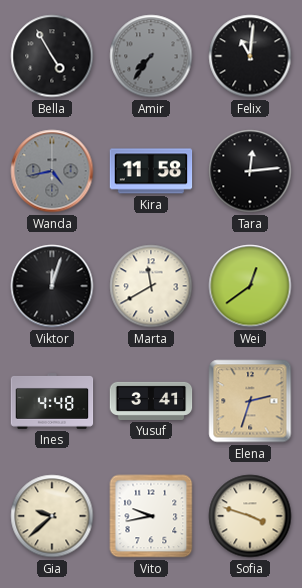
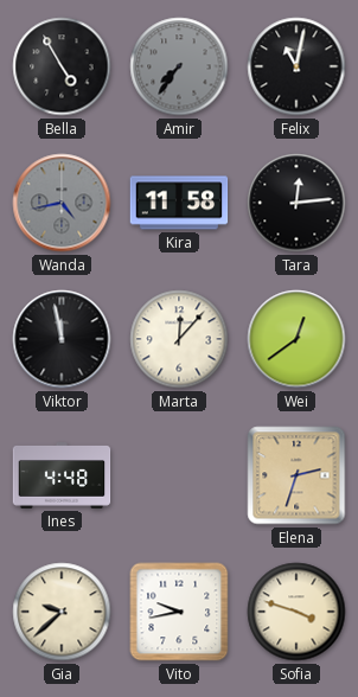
Felix: 11:01 -> 11:02
Viktor: 12:03 -> 11:58
Marta: 11:40 -> 12:07
Yusuf: 3:41 -> none
